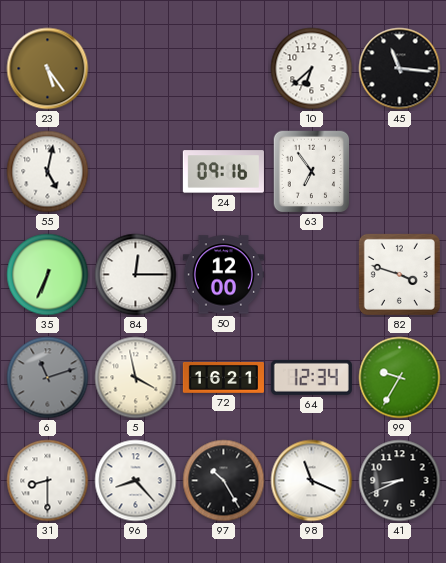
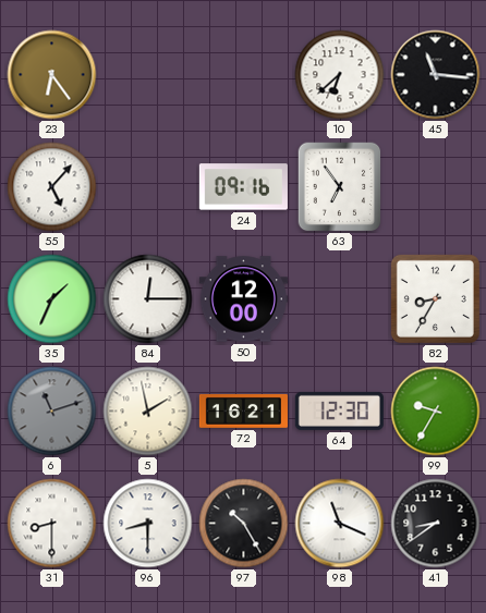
23: 5:24 -> 6:24
55: 5:02 -> 5:07
35: 6:34 -> 1:34
82: 3:48 -> 8:35
5: 3:58 -> 1:58
64: 12:34 -> 12:30
96: 8:23 -> 8:30
41: 8:41 -> 8:39
